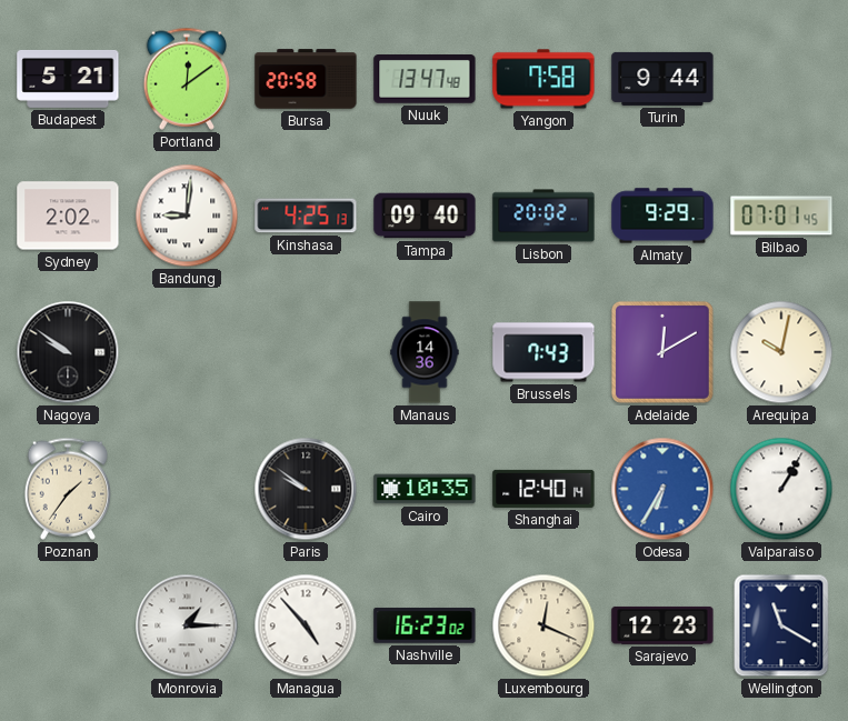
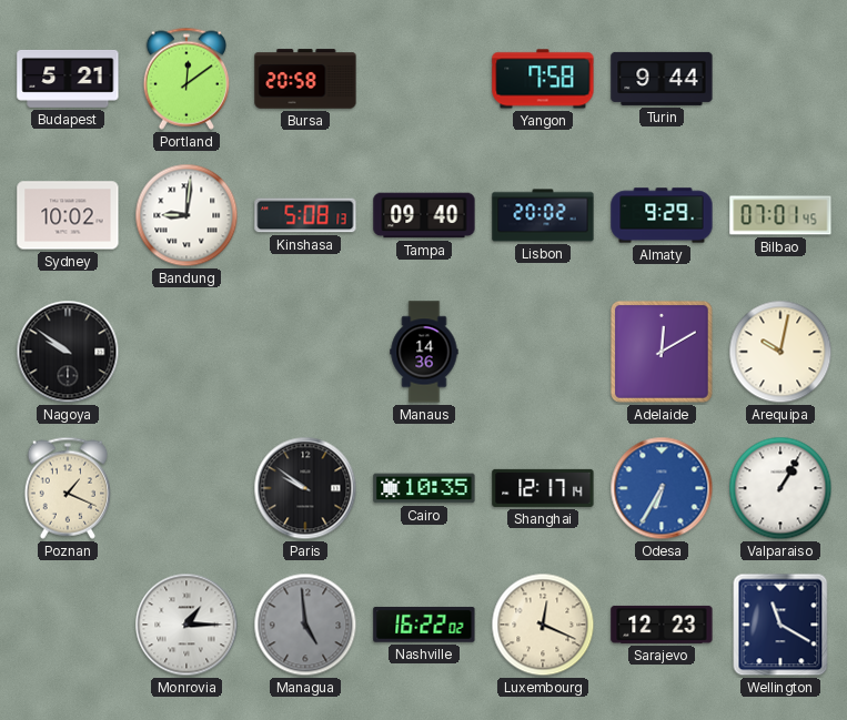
Nuuk: 13:47 -> none
Sydney: 2:02 -> 10:02
Kinshasa: 4:25 -> 5:08
Brussels: 7:43 -> none
Poznan: 1:36 -> 1:19
Shanghai: 12:40 -> 12:17
Managua: 4:53 -> 4:59
Managua dial: white -> grey
Nashville: 16:23 -> 16:22
